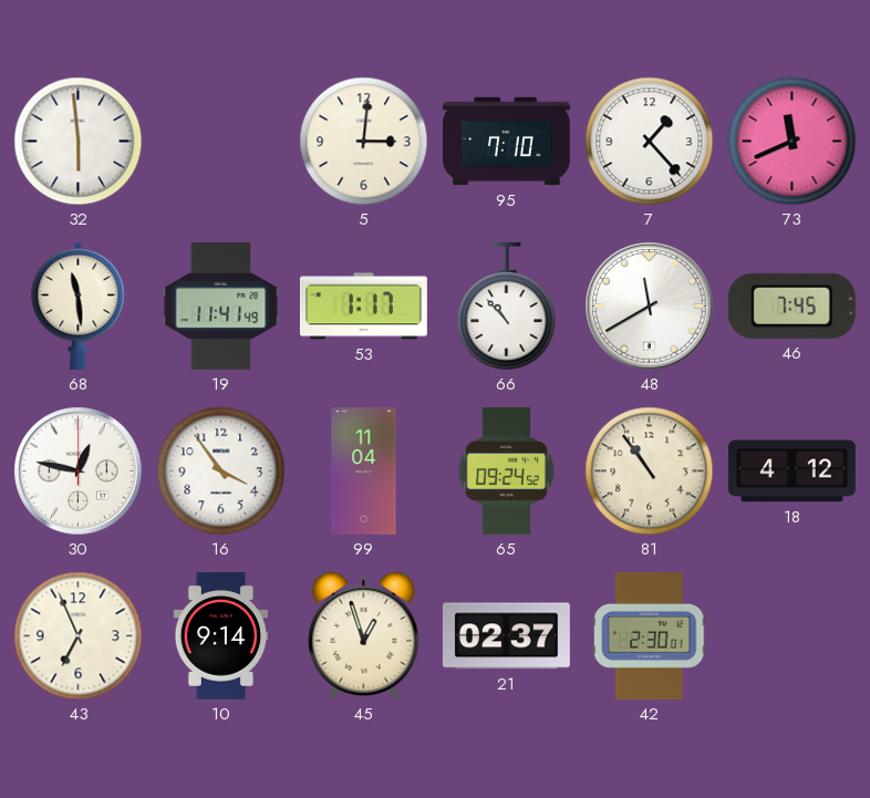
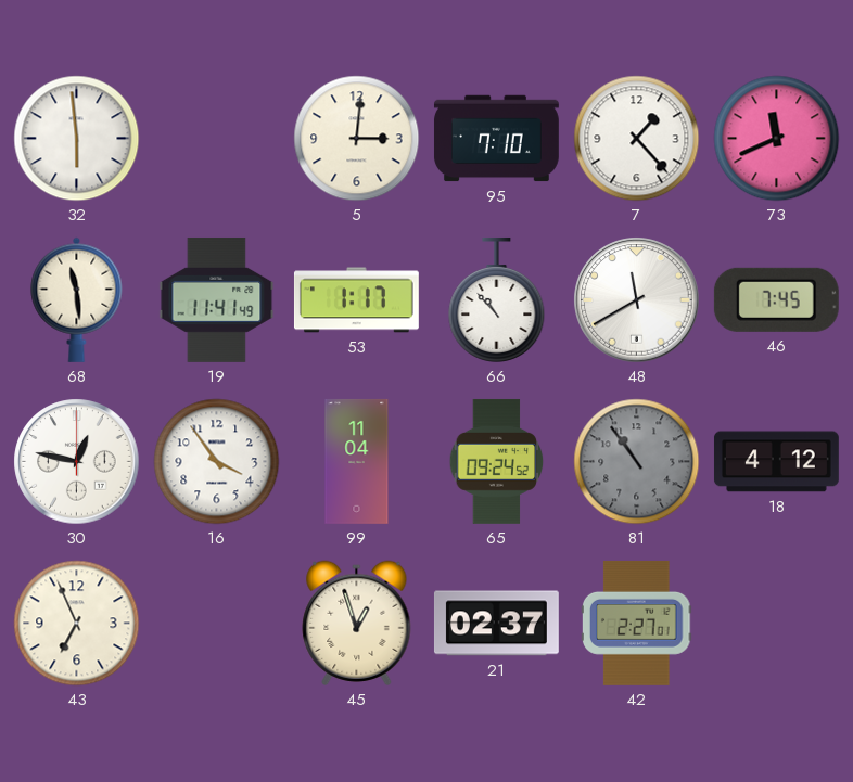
81 dial: cream -> grey
10: 9:14 -> none
42: 2:30 -> 2:27
